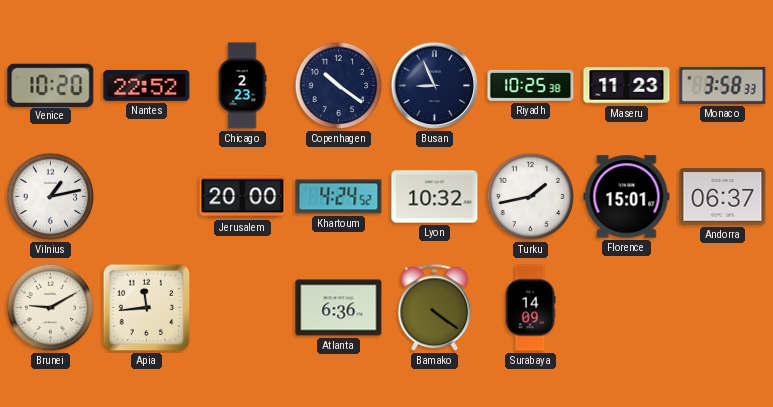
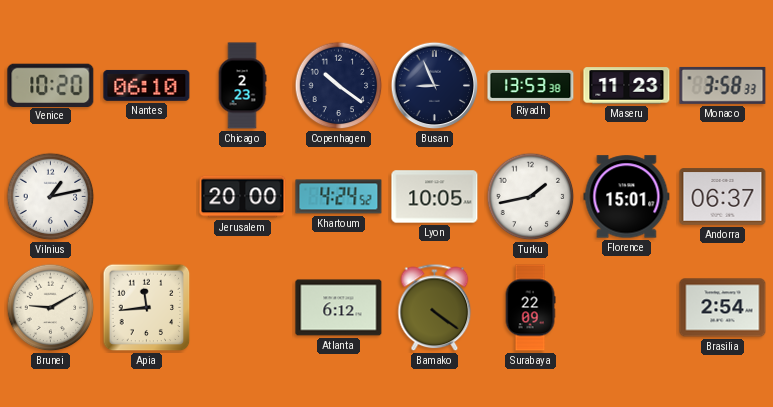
Nantes: 22:52 -> 06:10
Riyadh: 10:25 -> 13:53
Lyon: 10:32 -> 10:05
Atlanta: 6:36 -> 6:12
Surabaya: 14:09 -> 22:09
Brasilia: none -> 2:54
